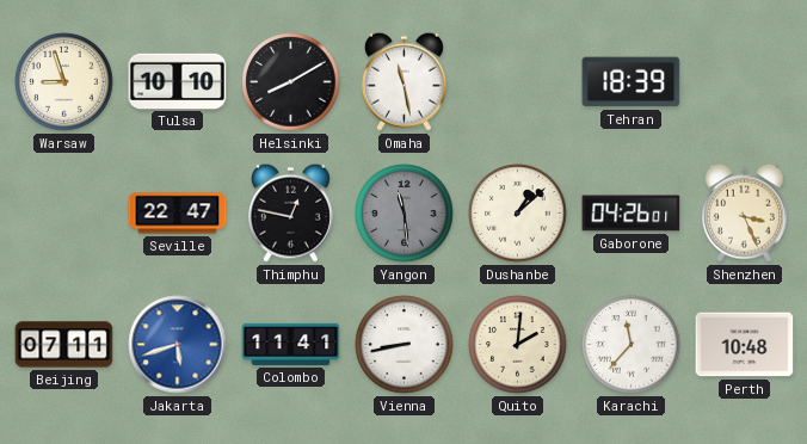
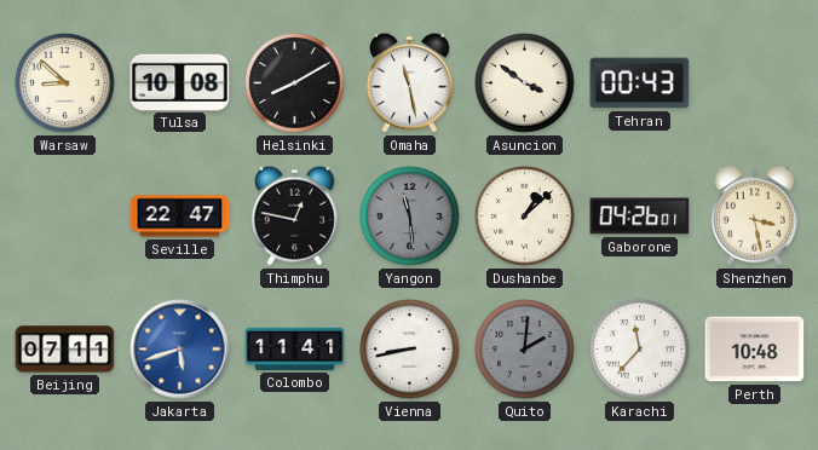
Warsaw: 8:57 -> 8:52
Tulsa: 10:10 -> 10:08
Asuncion: none -> 3:51
Tehran: 18:39 -> 00:43
Shenzhen: 3:26 -> 3:28
Quito dial: cream -> grey
